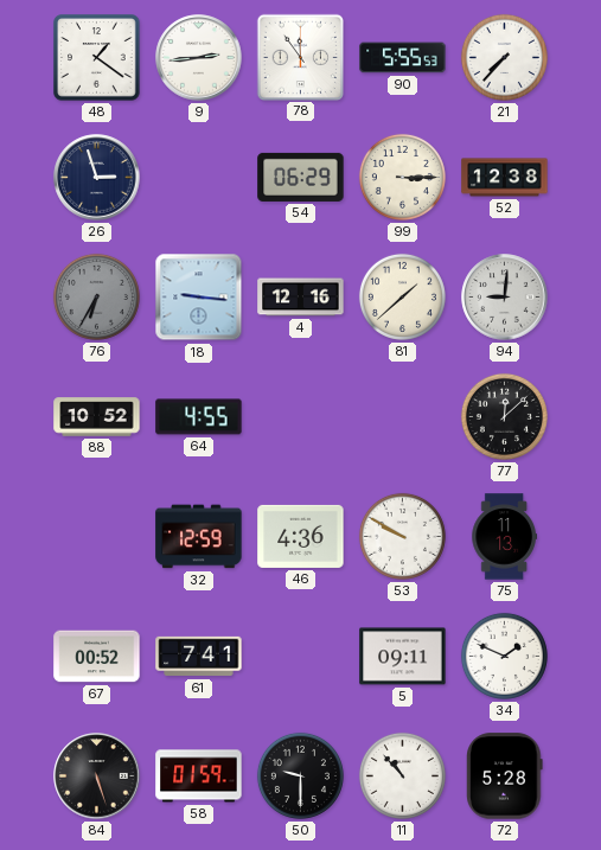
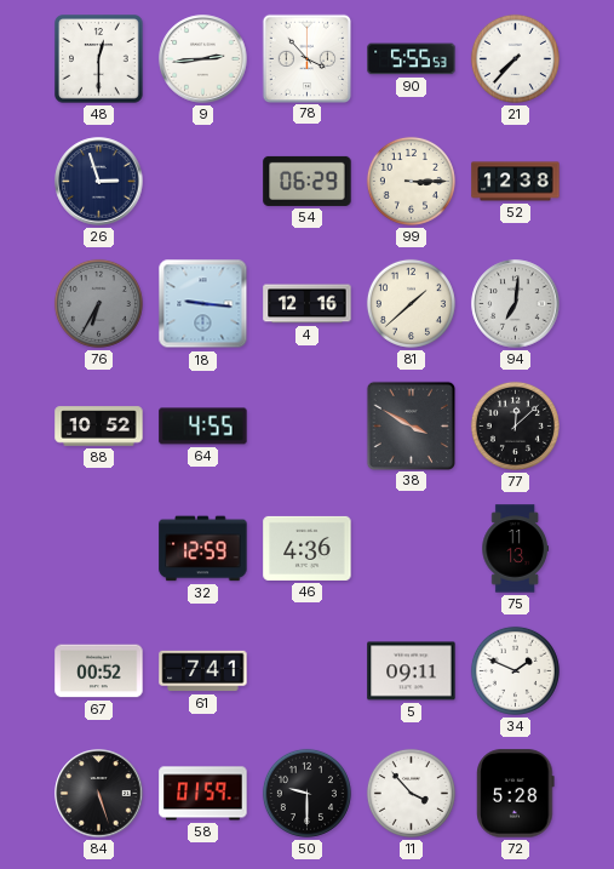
48: 1:21 -> 12:30
78: 11:54 -> 3:53
94: 9:01 -> 7:01
38: none -> 3:50
53: 9:50 -> none
11: 10:53 -> 3:53
